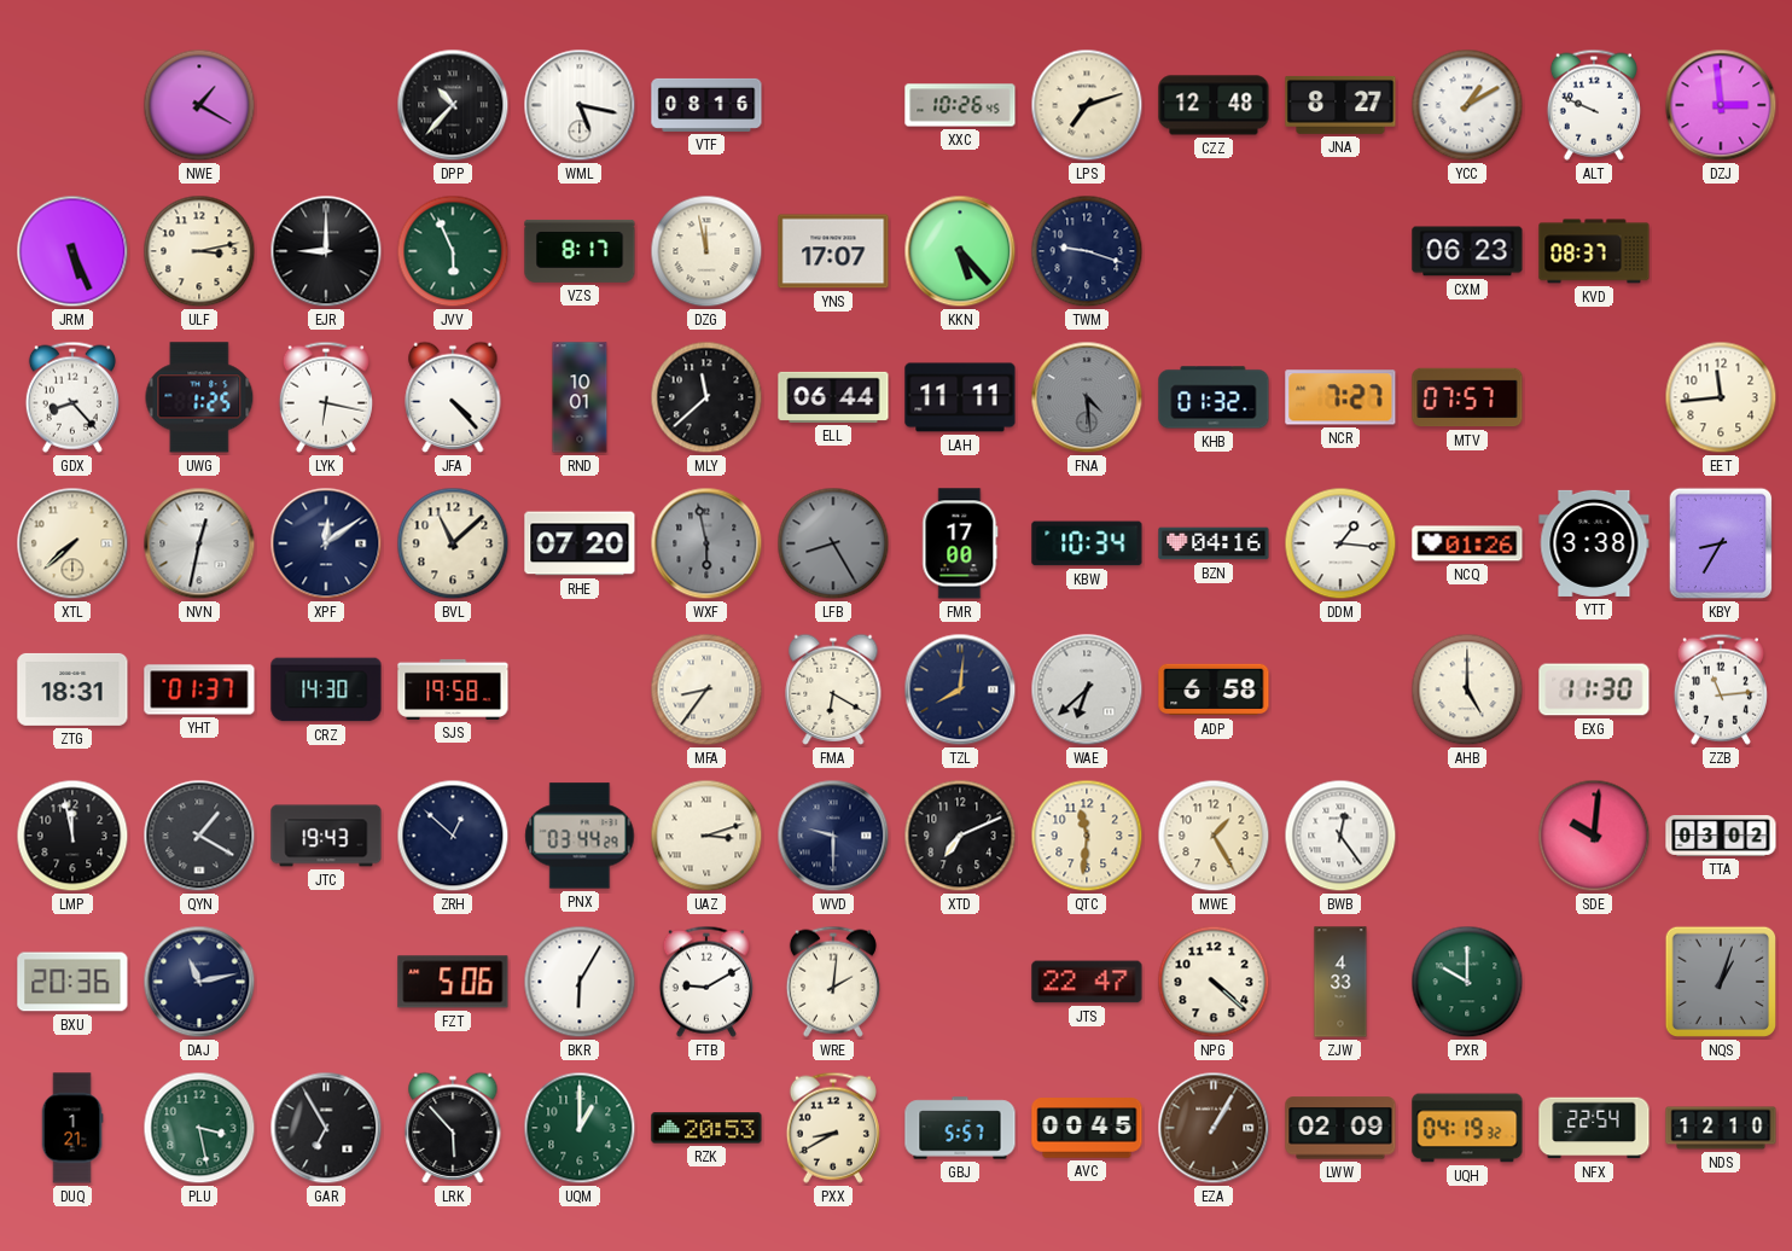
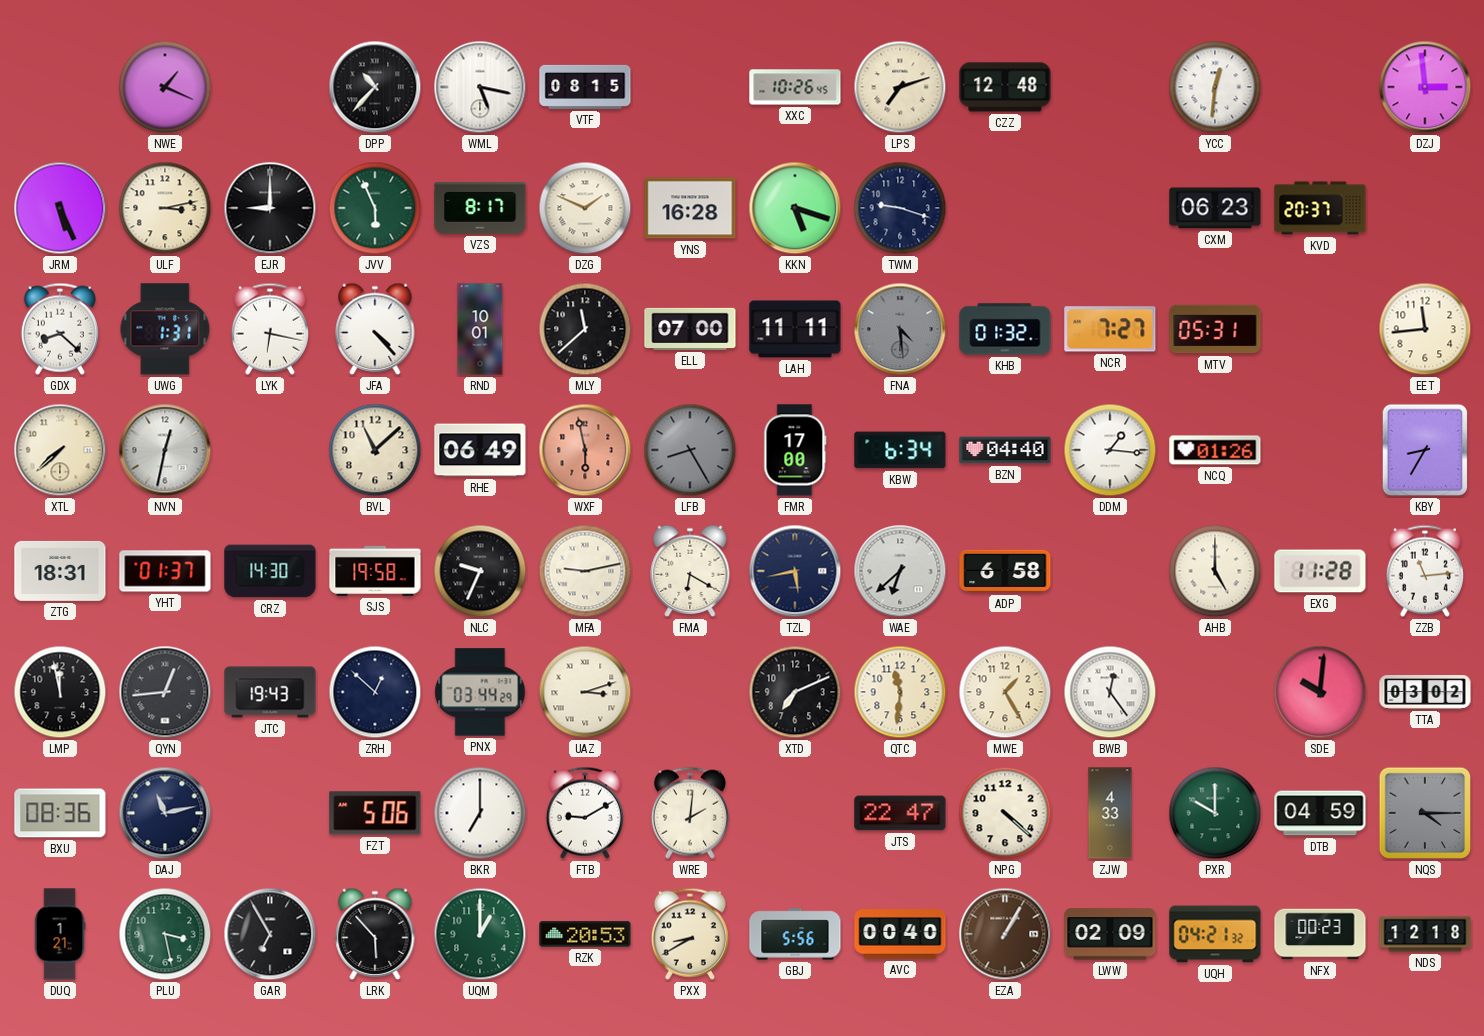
NWE: 1:20 -> 1:19
VTF: 08:16 -> 08:15
JNA: 8:27 -> none
YCC: 1:10 -> 12:31
ALT: 9:49 -> none
DZG: 11:58 -> 1:49
YNS: 17:07 -> 16:28
KKN: 5:23 -> 5:18
KVD: 08:37 -> 20:37
GDX: 8:23 -> 8:22
UWG: 1:25 -> 1:31
ELL: 06:44 -> 07:00
MTV: 07:57 -> 05:31
XPF: 12:09 -> none
RHE: 07:20 -> 06:49
WXF dial: grey -> salmon
KBW: 10:34 -> 6:34
BZN: 04:16 -> 04:40
YTT: 3:38 -> none
NLC: none -> 9:34
MFA: 8:36 -> 9:13
TZL: 8:01 -> 5:43
EXG: 11:30 -> 11:28
QYN: 1:20 -> 12:44
WVD: 9:30 -> none
BXU: 20:36 -> 08:36
BKR: 6:05 -> 7:00
DTB: none -> 04:59
NQS: 1:03 -> 4:15
GBJ: 5:57 -> 5:56
AVC: 00:45 -> 00:40
UQH: 04:19 -> 04:21
NFX: 22:54 -> 00:23
NDS: 12:10 -> 12:18
